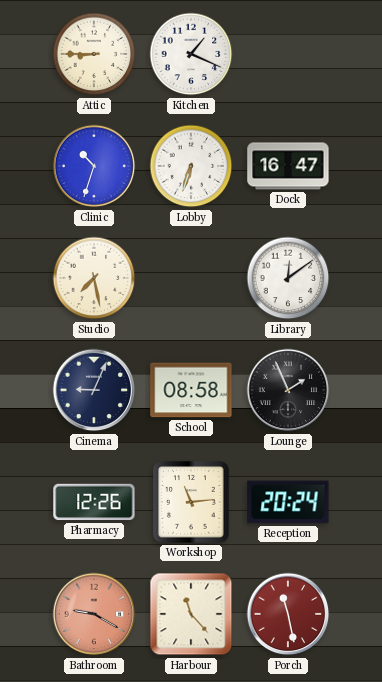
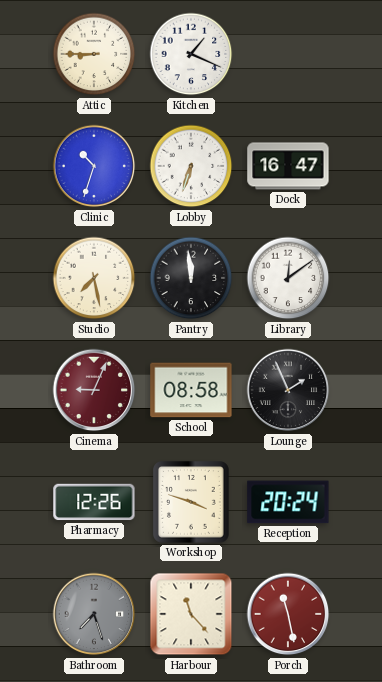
Pantry: none -> 11:59
Cinema dial: navy -> burgundy
Workshop: 11:14 -> 3:48
Bathroom: 9:20 -> 7:27
Bathroom dial: salmon -> grey
